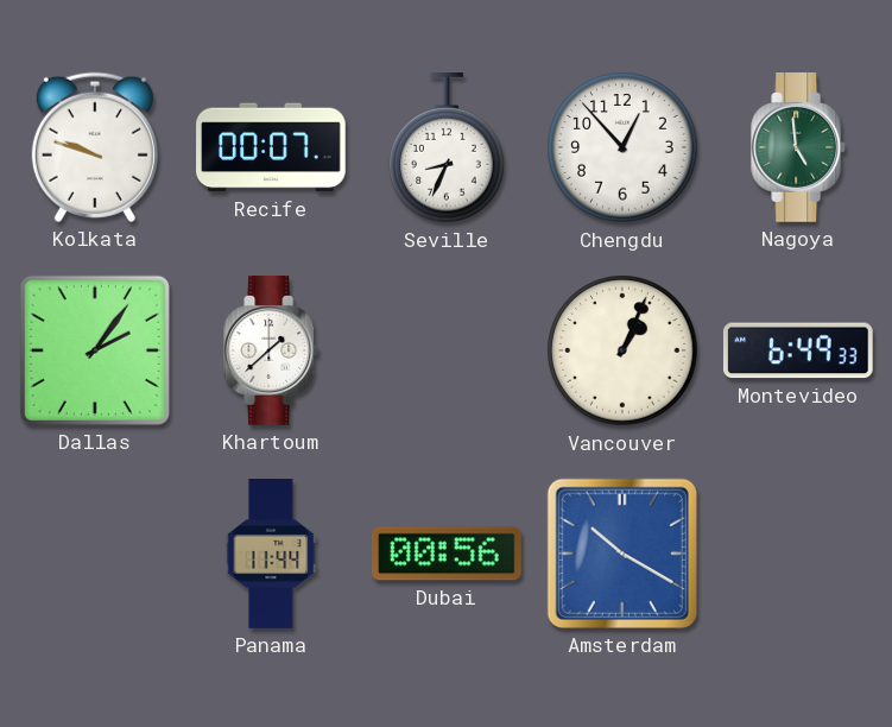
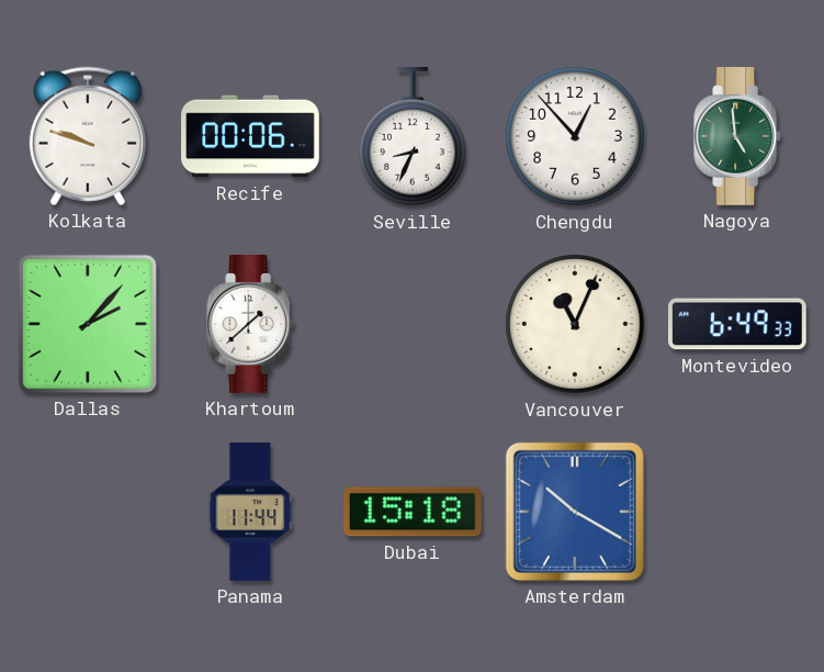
Recife: 00:07 -> 00:06
Dallas: 2:06 -> 2:07
Vancouver: 1:04 -> 11:04
Dubai: 00:56 -> 15:18
